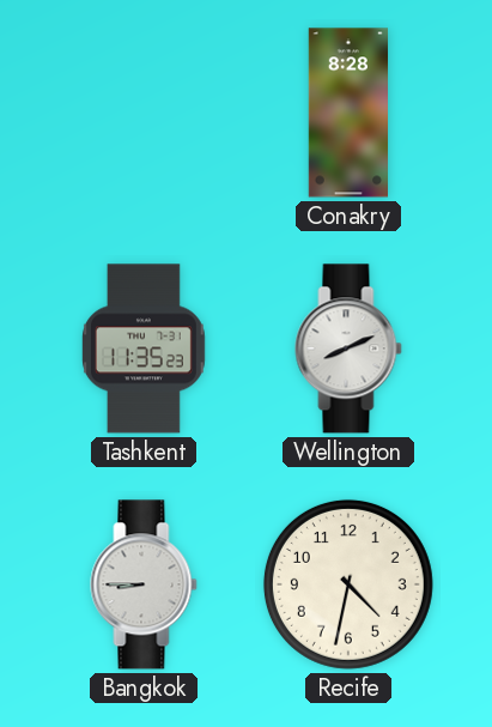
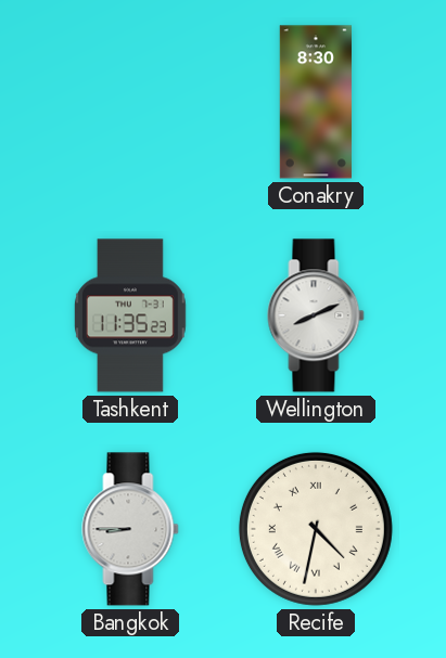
Conakry: 8:28 -> 8:30
Recife numerals: Arabic -> Roman
